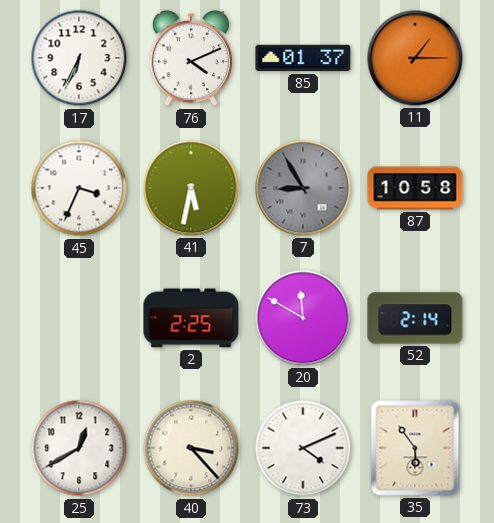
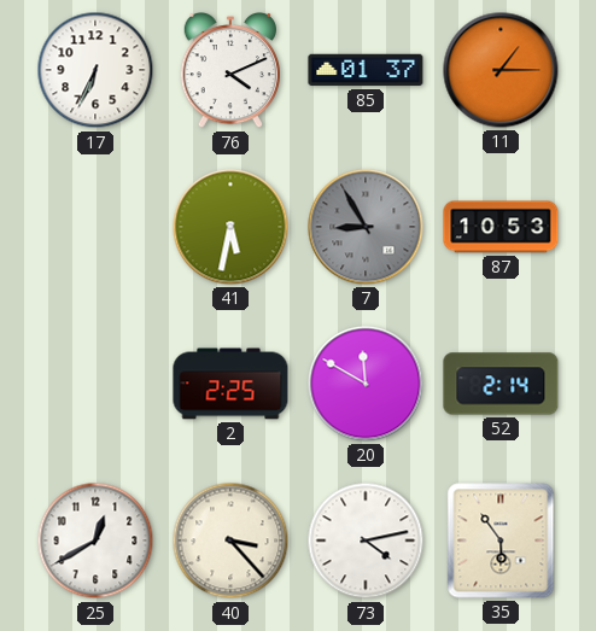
45: 3:34 -> none
87: 10:58 -> 10:53
73: 4:11 -> 4:13
